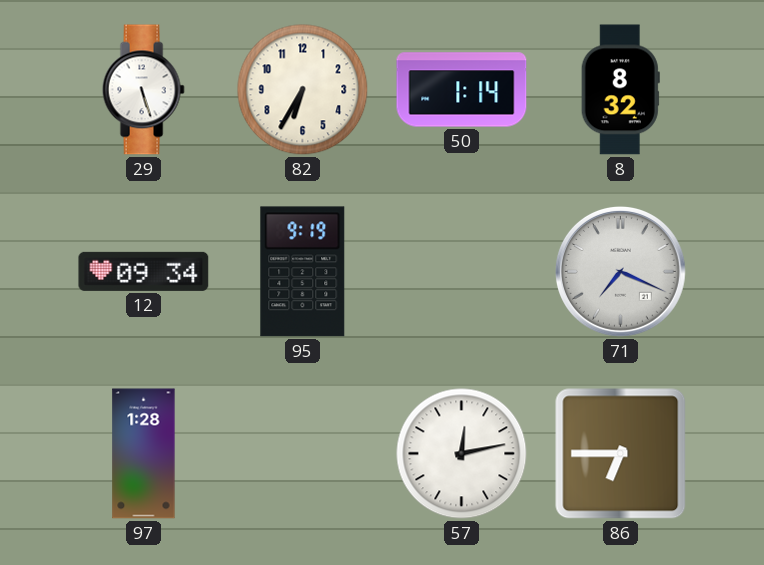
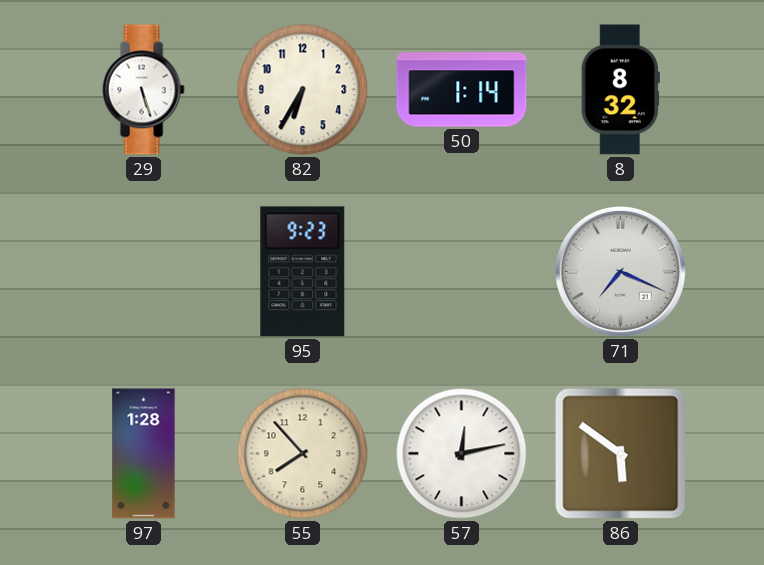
12: 09:34 -> none
95: 9:19 -> 9:23
55: none -> 7:53
86: 6:45 -> 5:51
